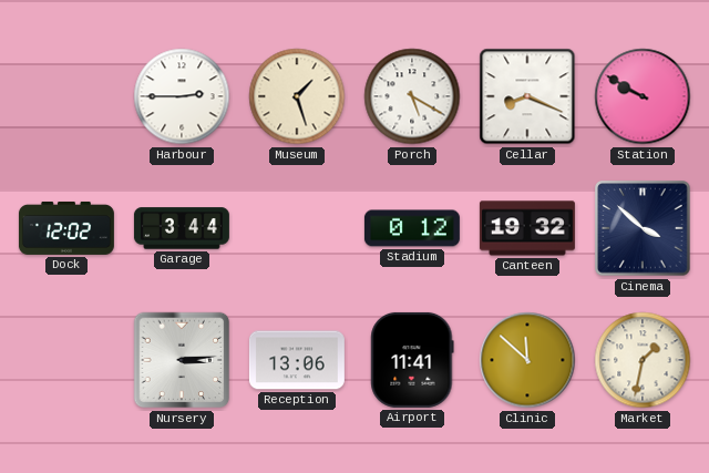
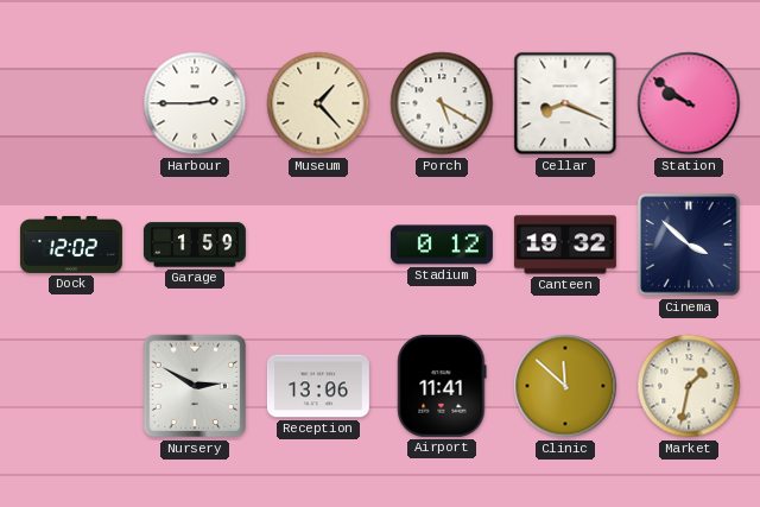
Museum: 1:27 -> 1:23
Station: 9:50 -> 9:51
Garage: 3:44 -> 1:59
Nursery: 3:14 -> 2:50
